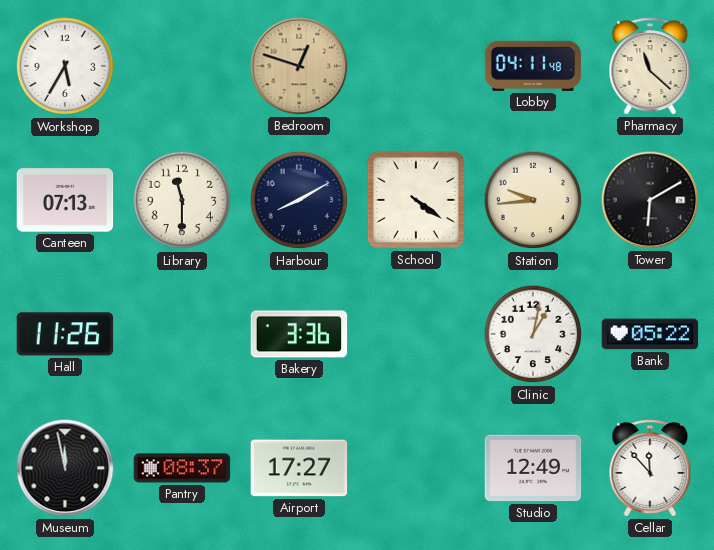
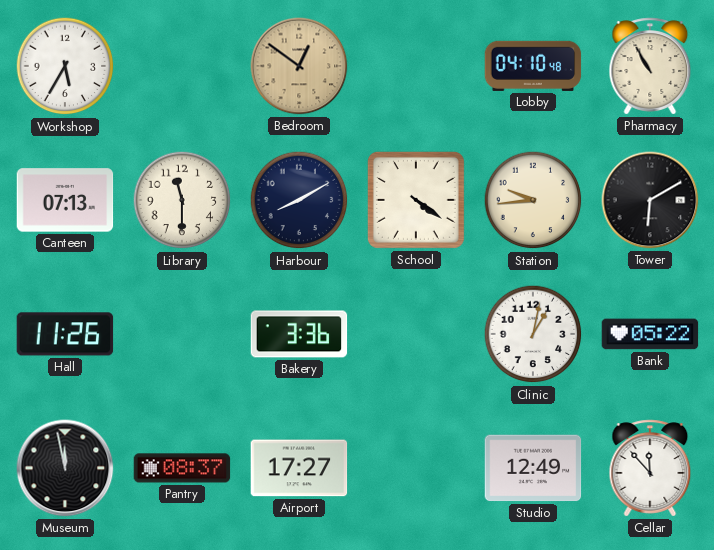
Bedroom: 12:48 -> 12:51
Lobby: 04:11 -> 04:10
Pharmacy: 11:22 -> 10:55
